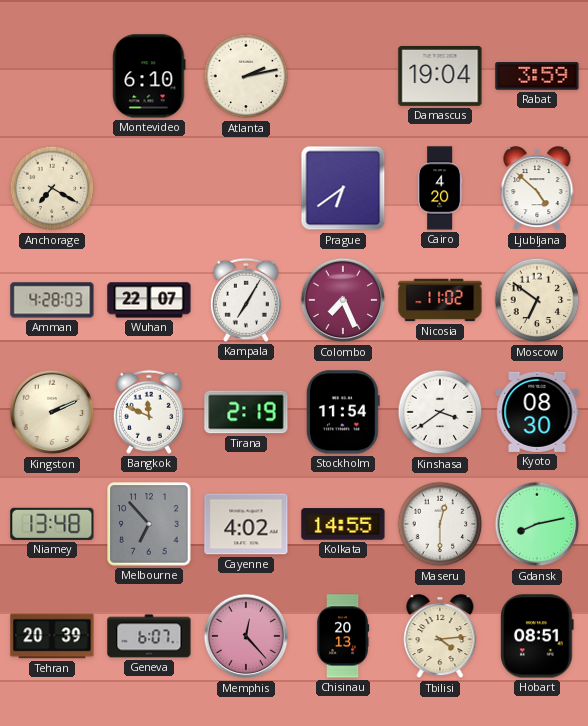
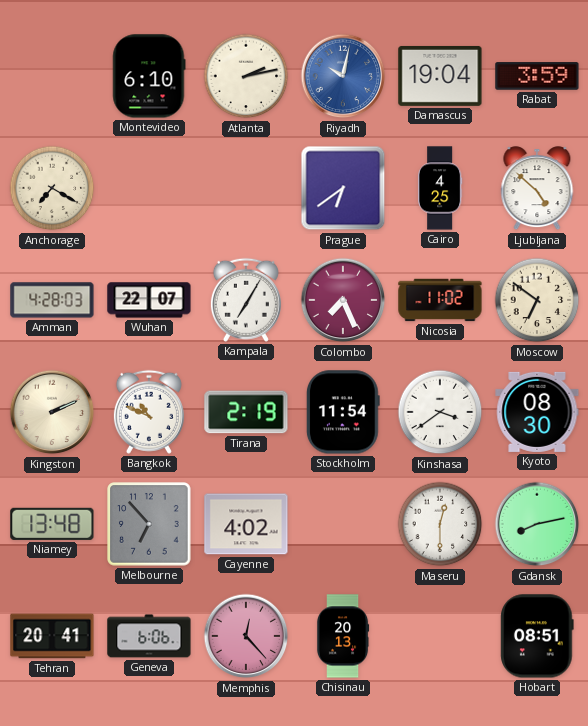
Riyadh: none -> 10:02
Cairo: 4:20 -> 4:25
Bangkok: 11:49 -> 10:49
Kolkata: 14:55 -> none
Tehran: 20:39 -> 20:41
Geneva: 6:07 -> 6:06
Tbilisi: 4:14 -> none
